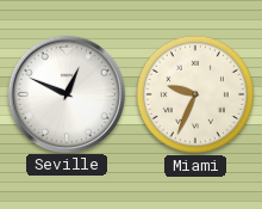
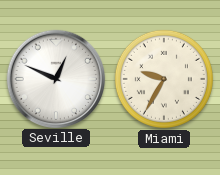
Miami: 9:34 -> 9:35
